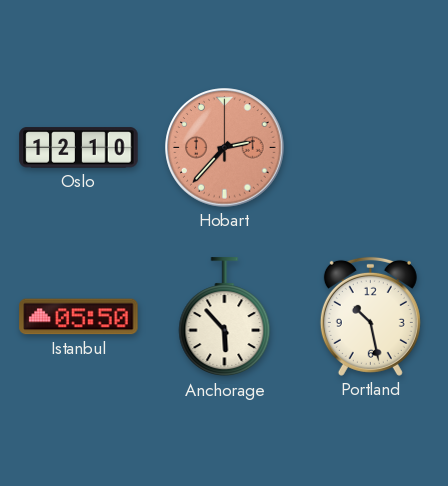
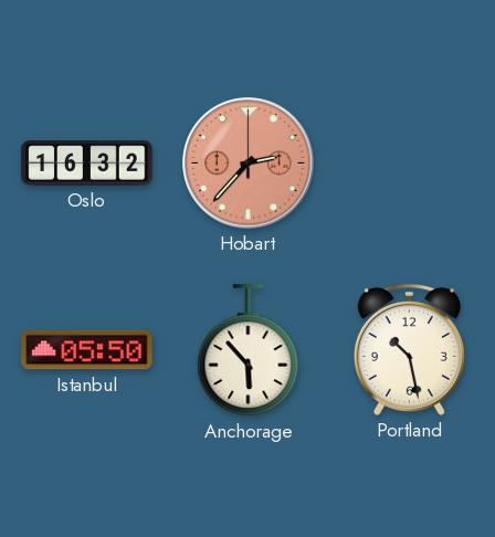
Oslo: 12:10 -> 16:32
